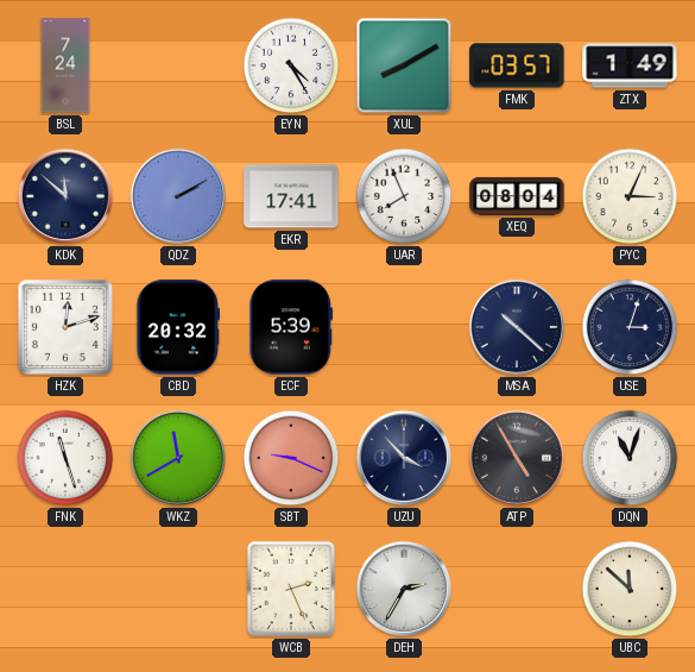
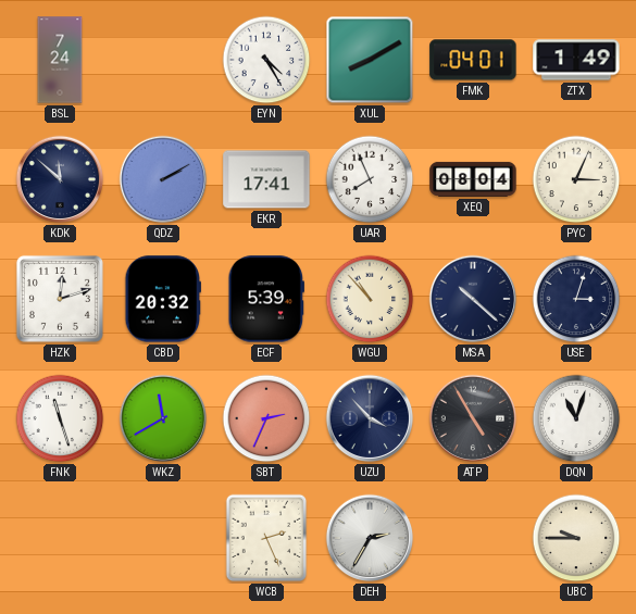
FMK: 03:57 -> 04:01
WGU: none -> 10:53
SBT: 9:19 -> 2:34
UBC: 11:52 -> 9:45
